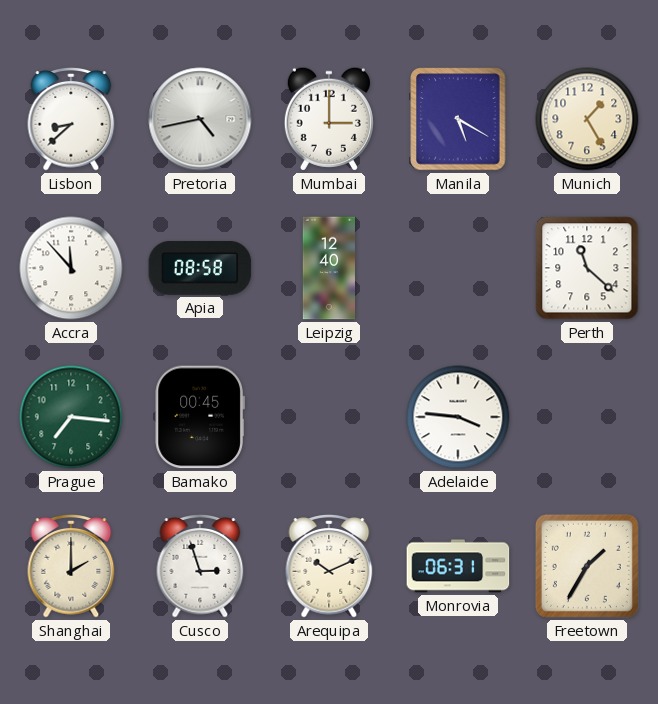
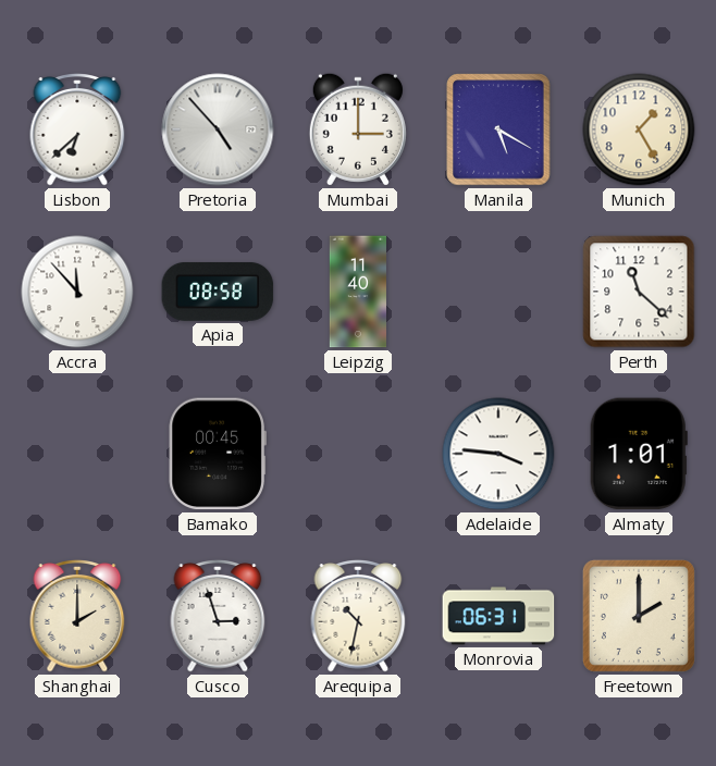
Lisbon: 8:38 -> 6:38
Pretoria: 4:43 -> 4:53
Leipzig: 12:40 -> 11:40
Prague: 7:16 -> none
Almaty: none -> 1:01
Arequipa: 10:11 -> 10:32
Freetown: 1:35 -> 2:00
